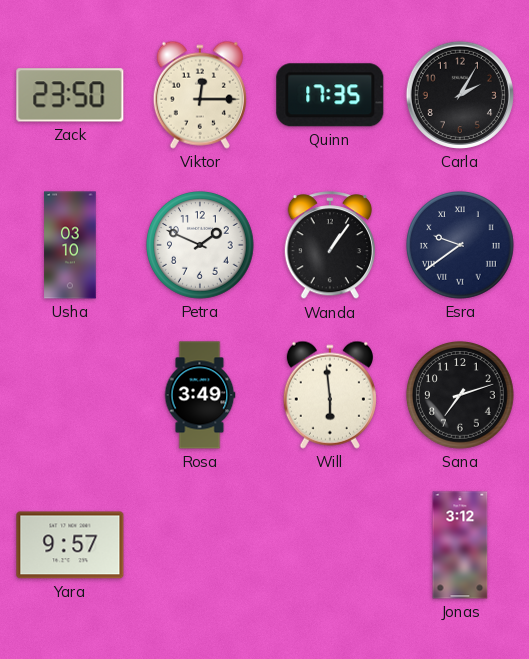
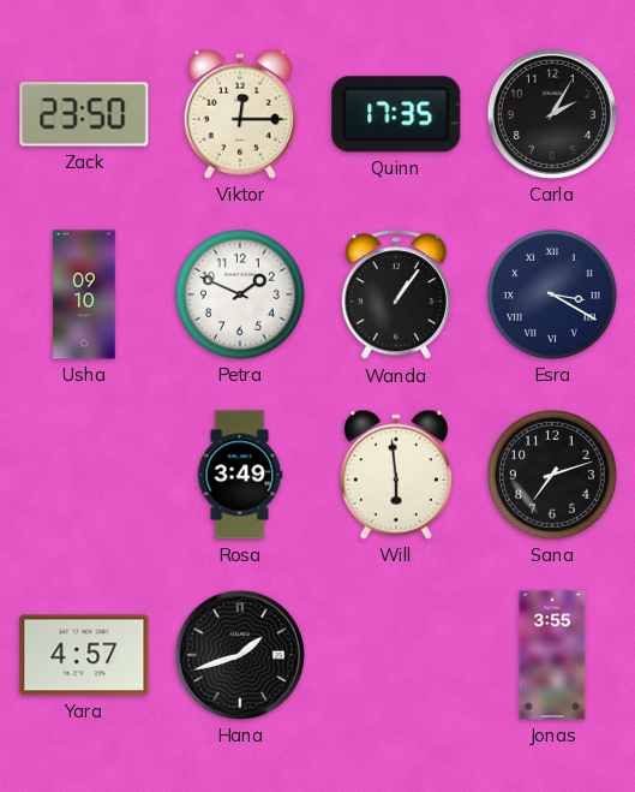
Usha: 03:10 -> 09:10
Esra: 9:39 -> 3:20
Yara: 9:57 -> 4:57
Hana: none -> 1:42
Jonas: 3:12 -> 3:55
